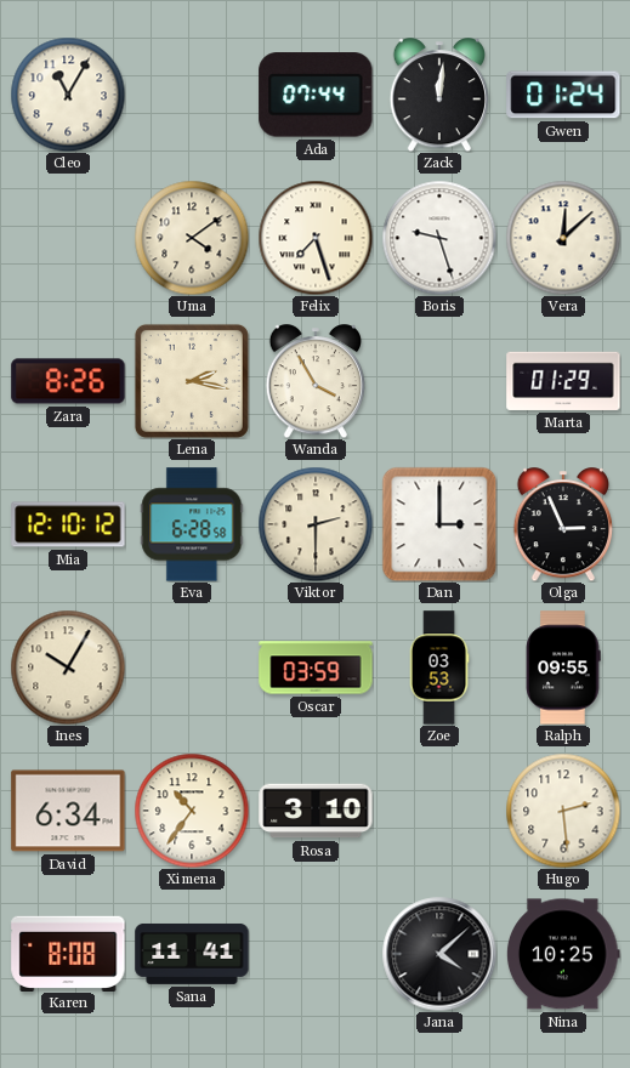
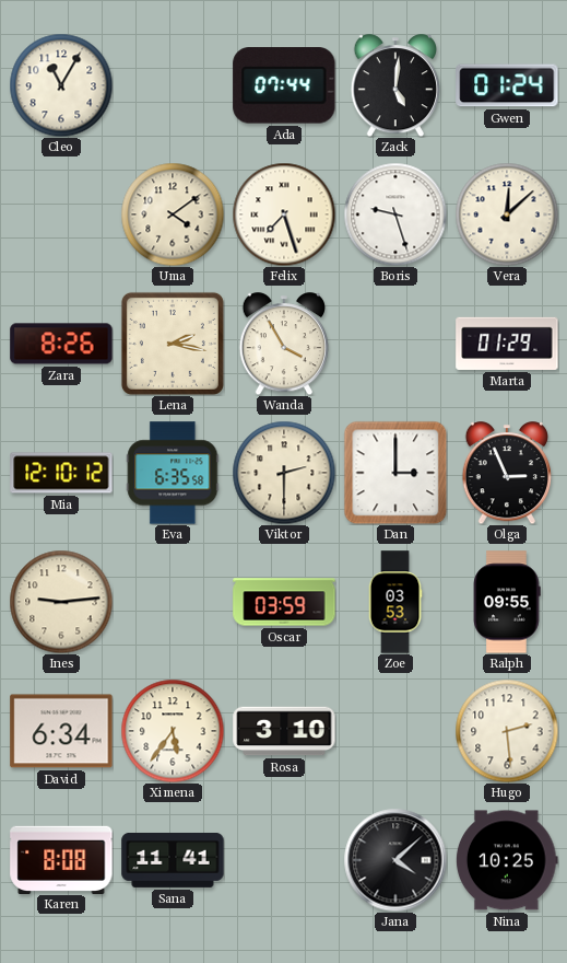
Zack: 12:01 -> 5:01
Eva: 6:28 -> 6:35
Ines: 10:05 -> 9:14
Ximena: 10:36 -> 5:36
